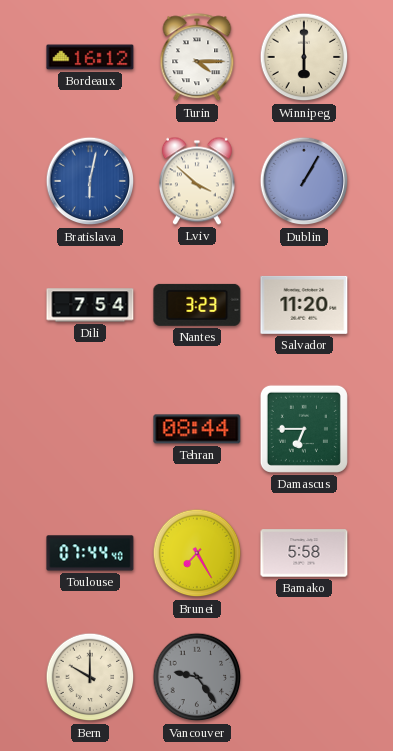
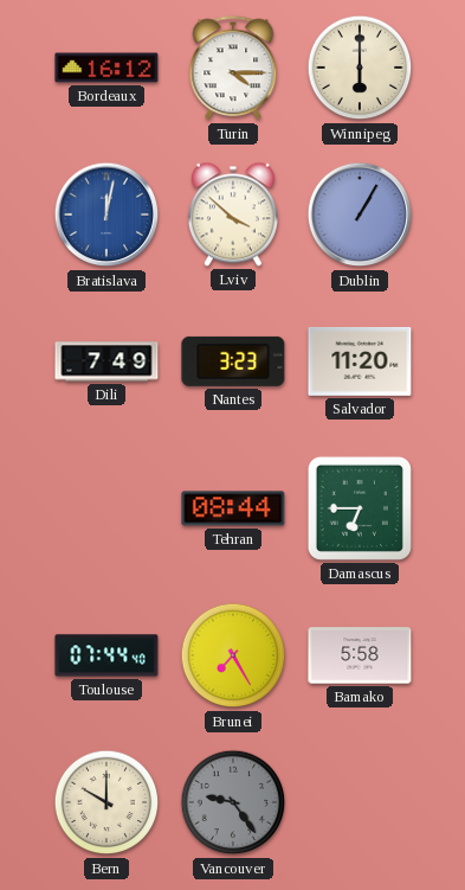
Bratislava: 6:02 -> 12:02
Dili: 7:54 -> 7:49
